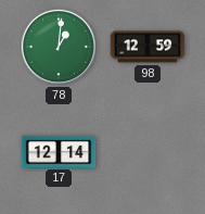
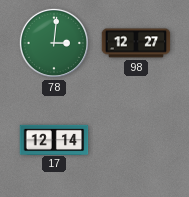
78: 1:01 -> 3:01
98: 12:59 -> 12:27
